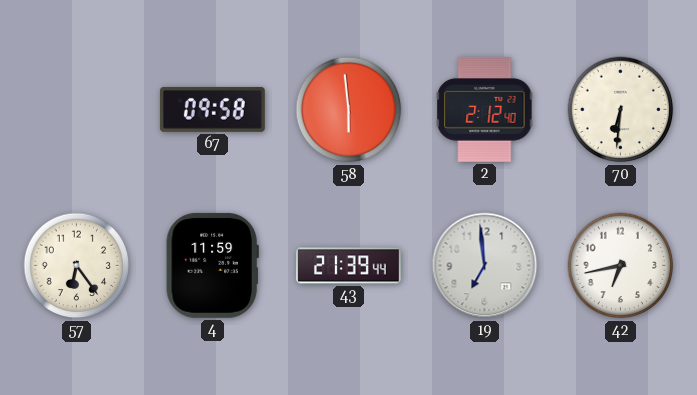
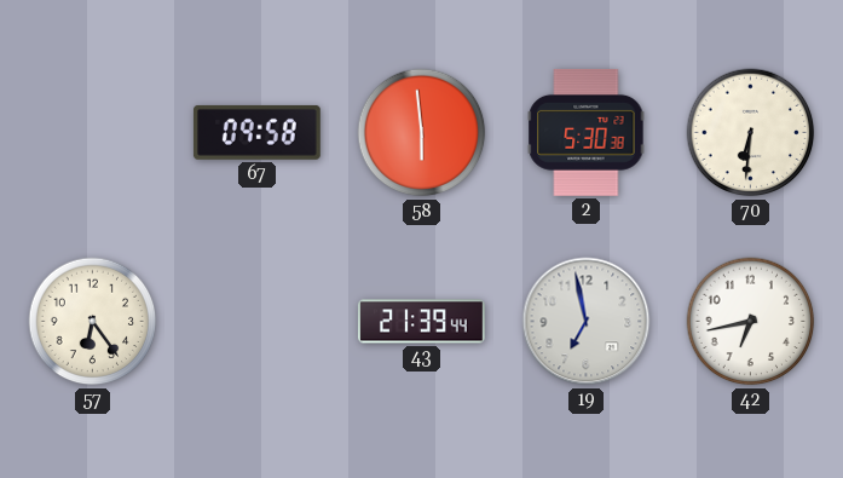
2: 2:12 -> 5:30
4: 11:59 -> none
19: 6:59 -> 6:58
